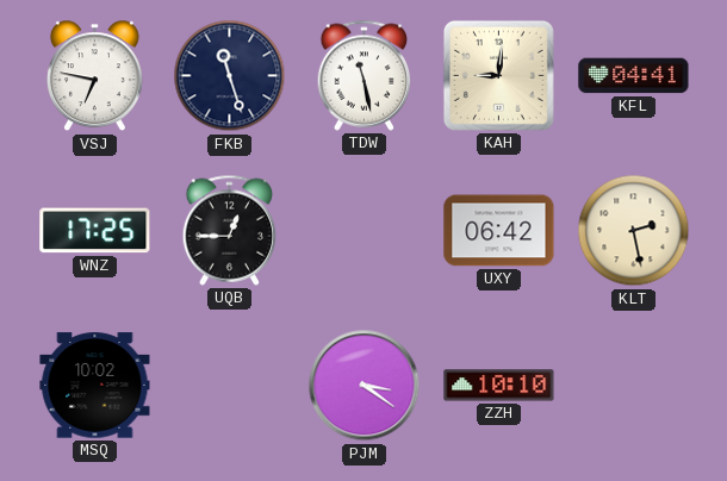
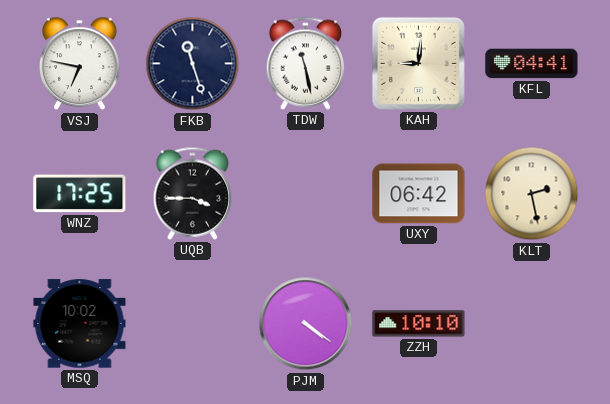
UQB: 12:45 -> 3:45
PJM: 3:21 -> 4:21
